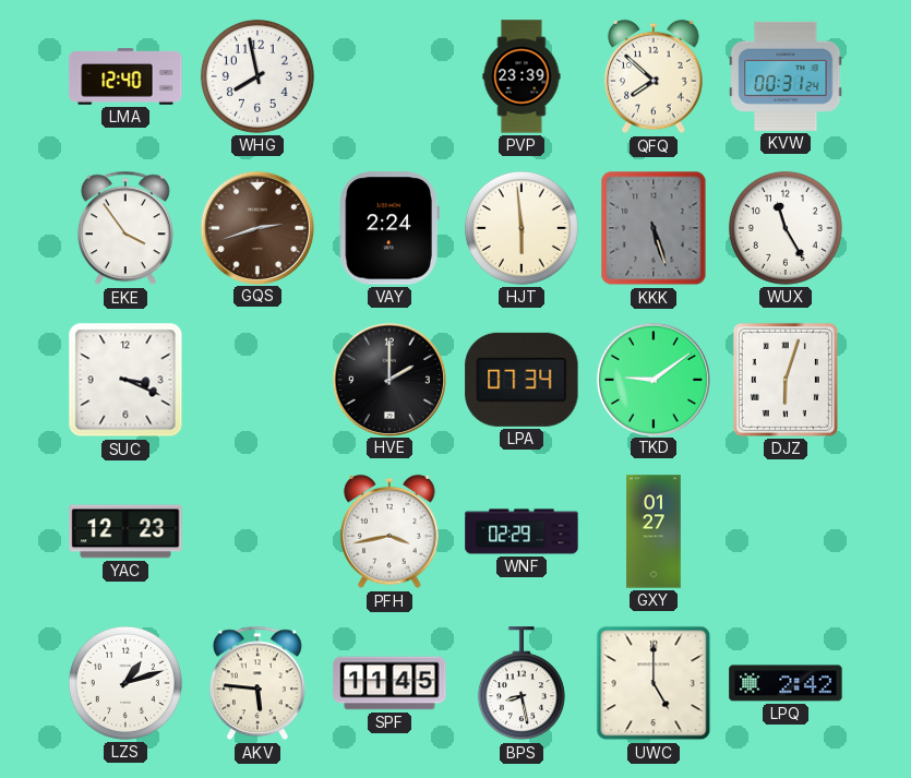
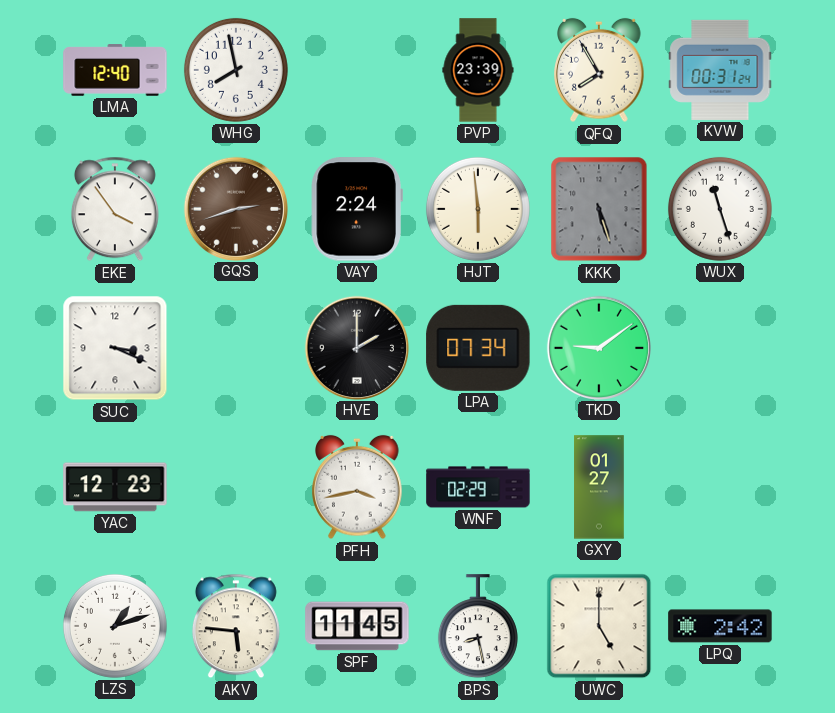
QFQ: 7:52 -> 7:55
WUX: 11:25 -> 11:27
DJZ: 6:03 -> none
